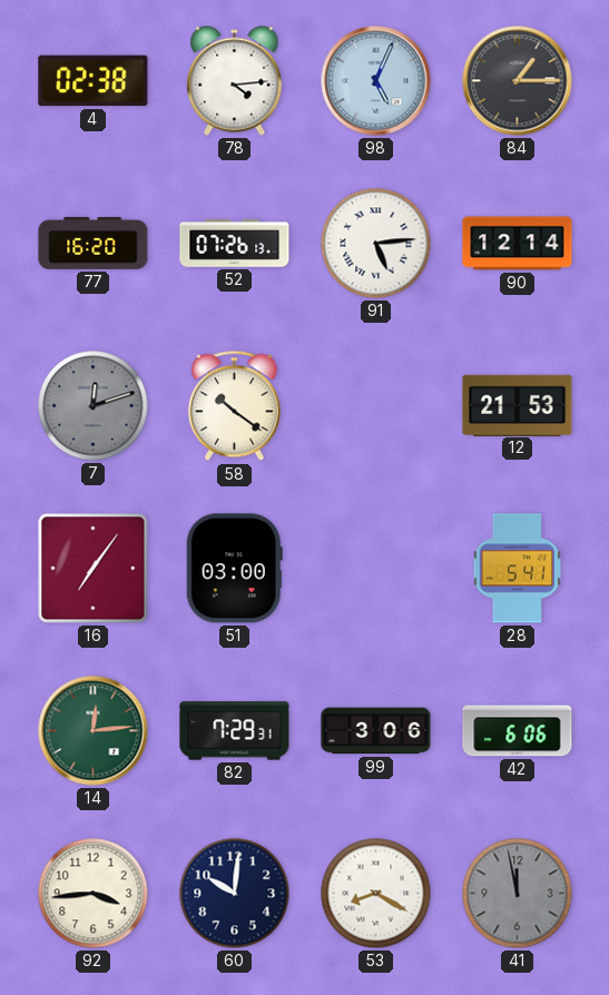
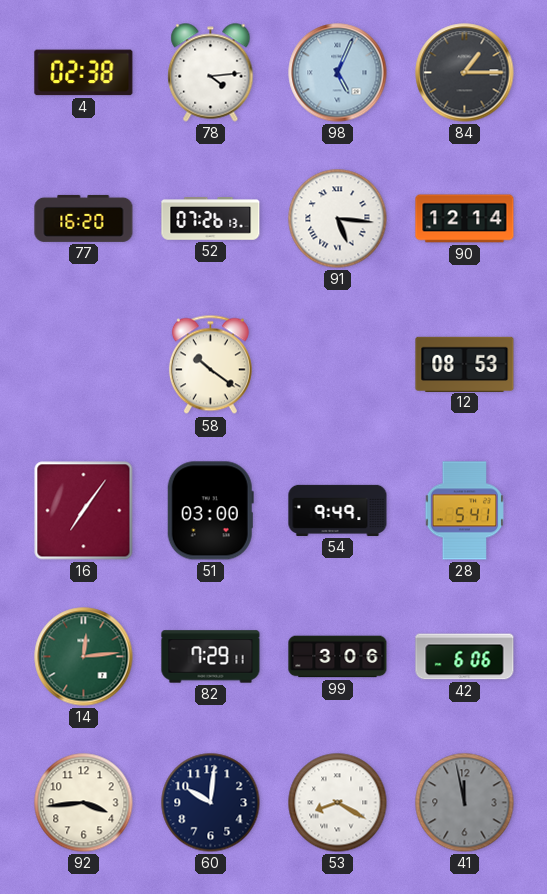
91: 5:14 -> 5:16
7: 12:12 -> none
12: 21:53 -> 08:53
54: none -> 9:49
82: 7:29:31 -> 7:29:11
